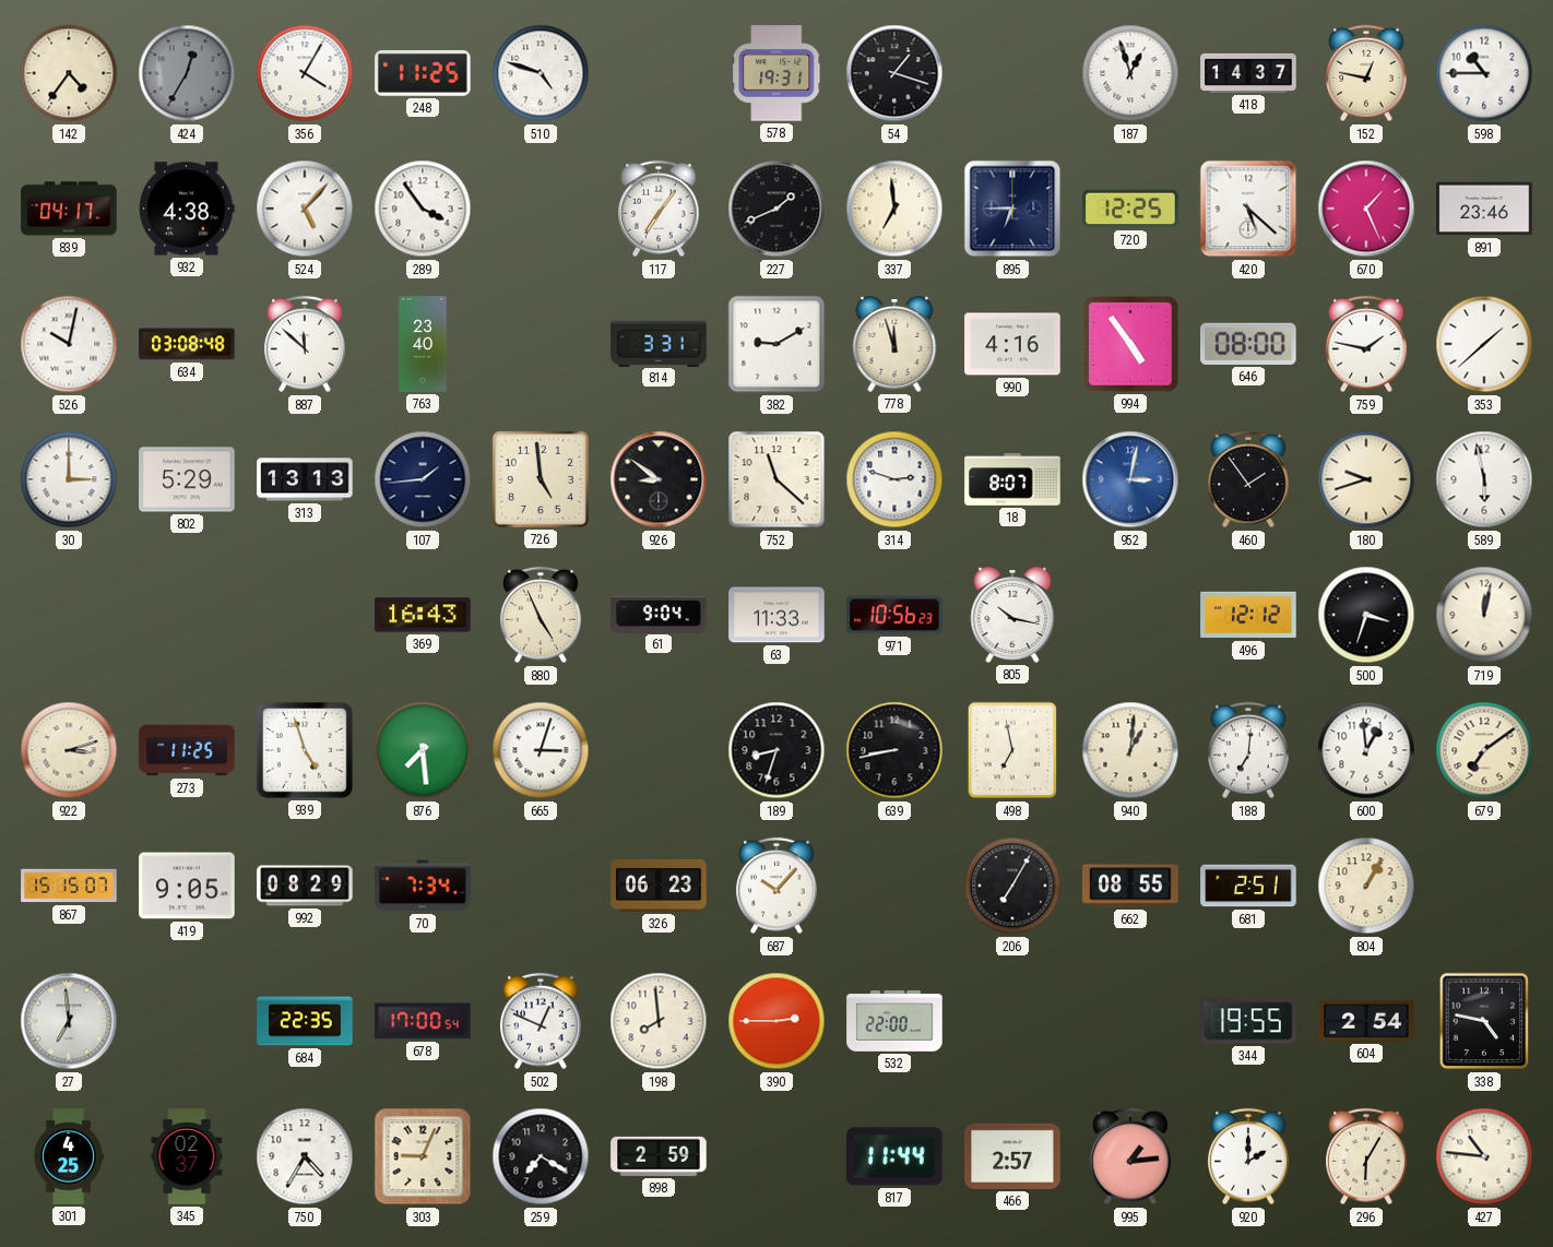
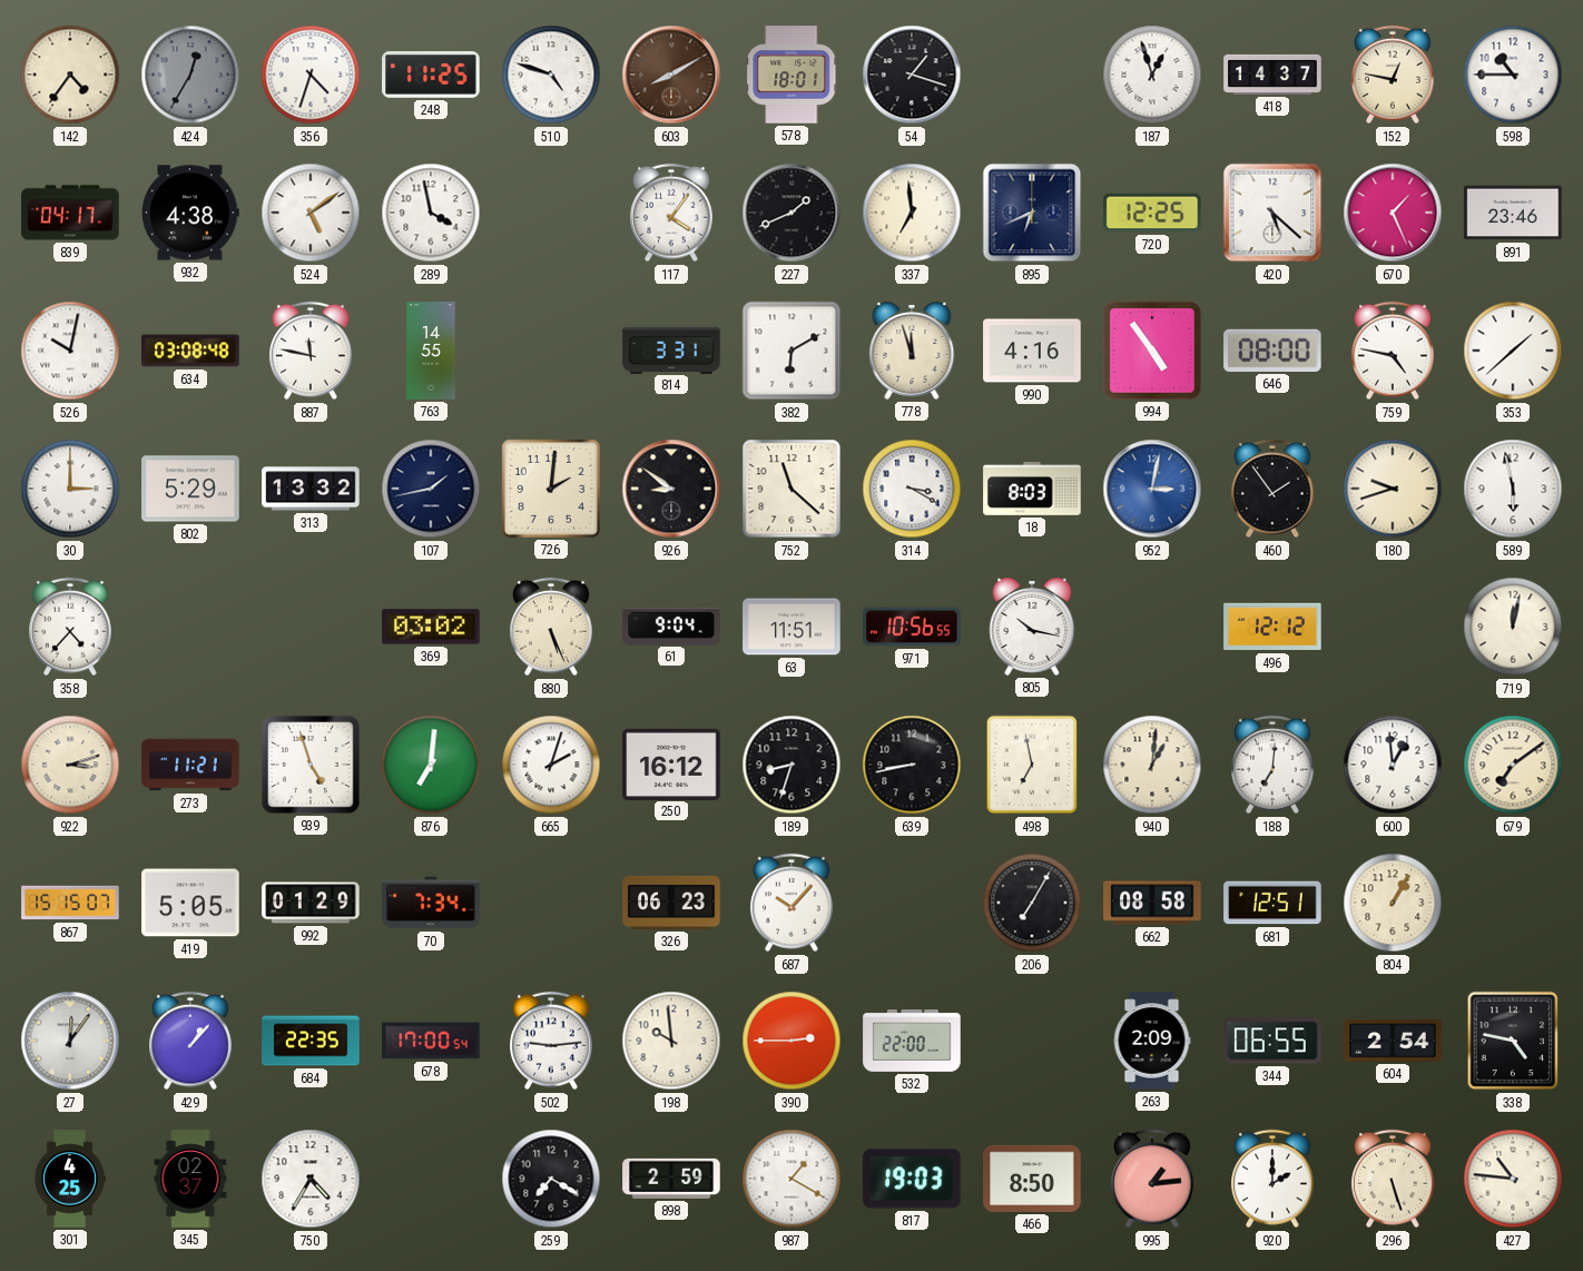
356: 4:05 -> 4:33
603: none -> 8:10
578: 19:31 -> 18:01
524: 5:07 -> 5:09
289: 3:54 -> 3:58
117: 7:06 -> 4:06
895: 6:45 -> 6:41
887: 11:52 -> 11:47
763: 23:40 -> 14:55
382: 9:10 -> 6:10
759: 1:47 -> 4:47
313: 13:13 -> 13:32
107: 1:44 -> 1:43
726: 4:59 -> 2:01
314: 2:48 -> 3:20
18: 8:07 -> 8:03
358: none -> 4:37
369: 16:43 -> 03:02
880: 4:56 -> 5:26
63: 11:33 -> 11:51
971: 10:56:23 -> 10:56:55
500: 3:33 -> none
273: 11:25 -> 11:21
876: 7:29 -> 7:01
665: 3:03 -> 2:03
250: none -> 16:12
419: 9:05 -> 5:05
992: 08:29 -> 01:29
662: 08:55 -> 08:58
681: 2:51 -> 12:51
27: 6:59 -> 12:06
429: none -> 1:07
502: 12:49 -> 9:14
198: 7:59 -> 9:59
263: none -> 2:09
344: 19:55 -> 06:55
303: 9:04 -> none
987: none -> 1:20
817: 11:44 -> 19:03
466: 2:57 -> 8:50
296: 6:05 -> 5:27
